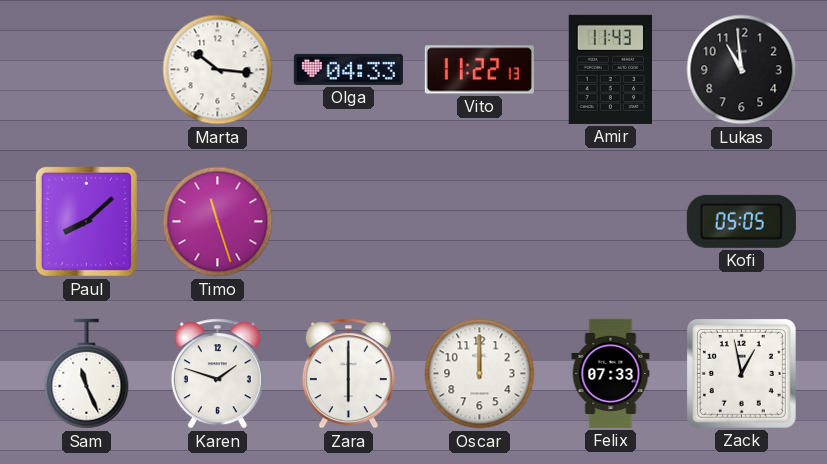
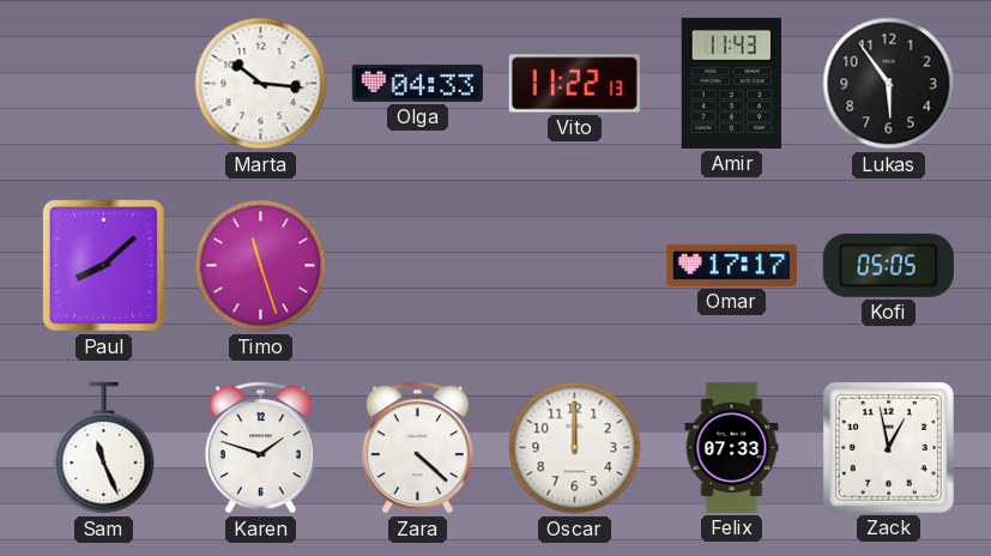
Lukas: 10:59 -> 5:54
Omar: none -> 17:17
Zara: 6:00 -> 4:22
